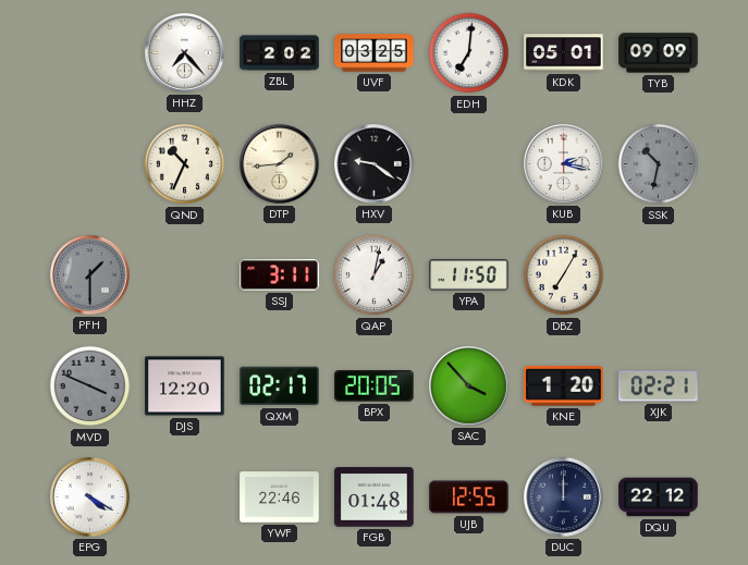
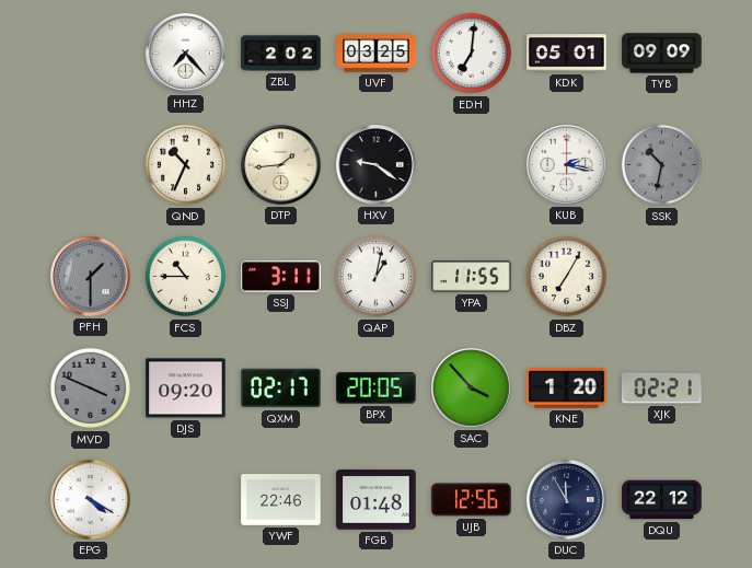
FCS: none -> 10:45
YPA: 11:50 -> 11:55
DJS: 12:20 -> 09:20
UJB: 12:55 -> 12:56
DUC: 12:00 -> 11:55
